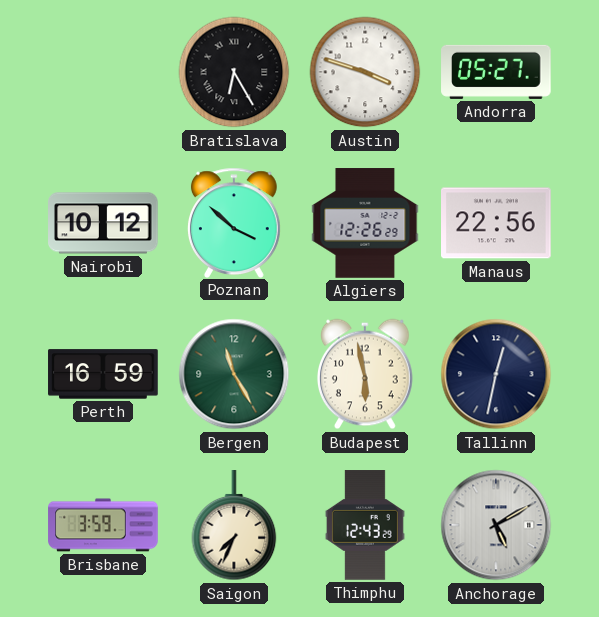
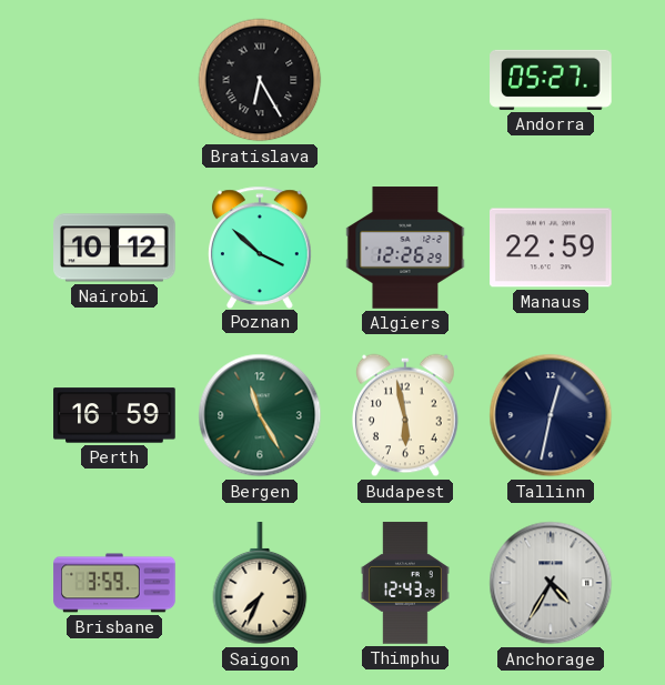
Austin: 3:48 -> none
Manaus: 22:56 -> 22:59
Anchorage: 5:10 -> 4:35
